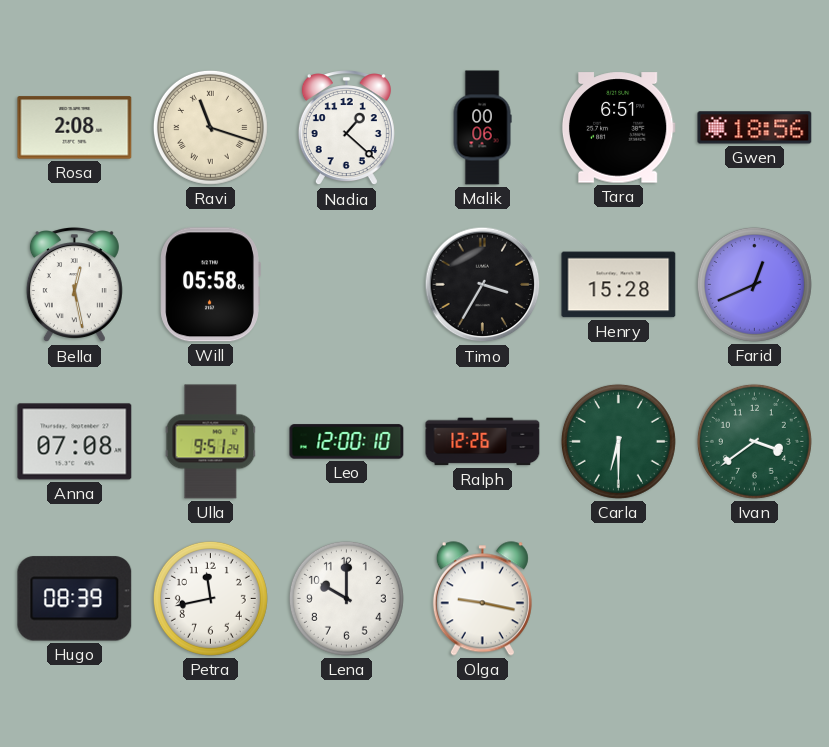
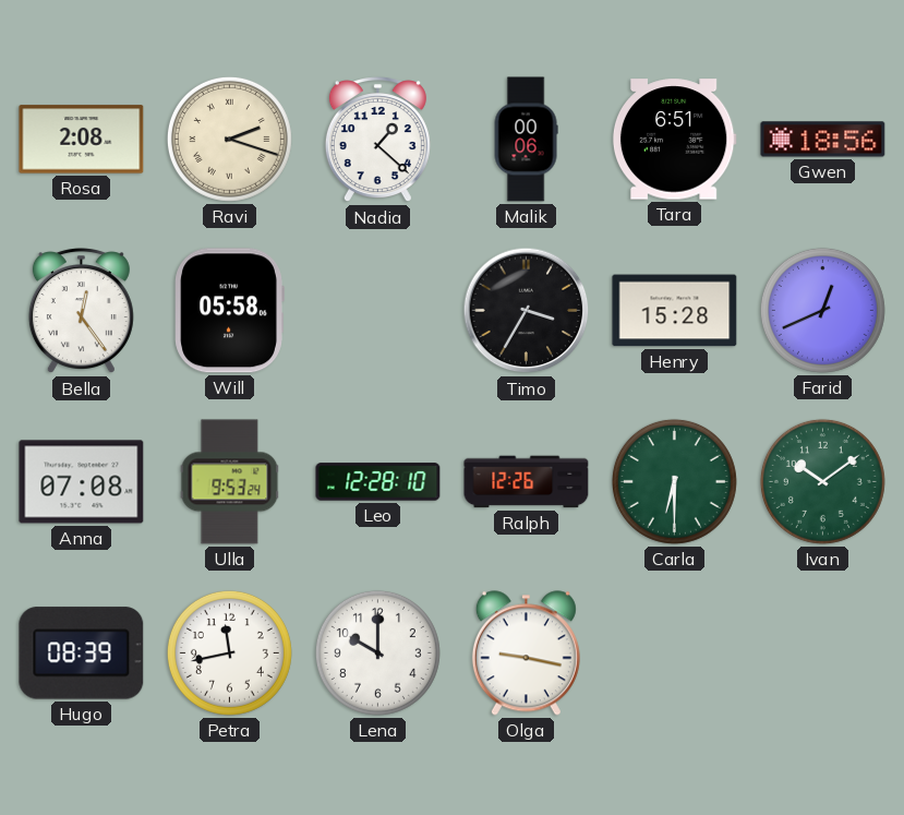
Ravi: 11:18 -> 2:18
Bella: 12:28 -> 12:24
Ulla: 9:51 -> 9:53
Leo: 12:00 -> 12:28
Ivan: 3:39 -> 10:09
